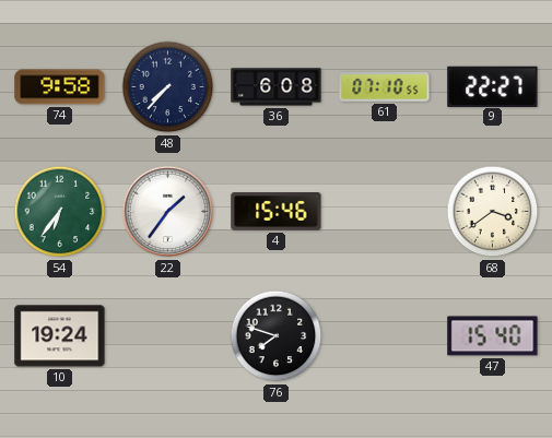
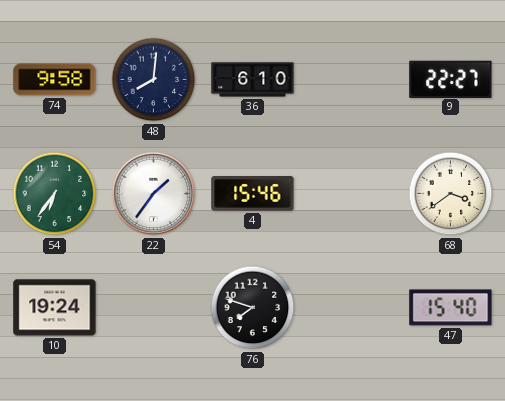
48: 7:37 -> 8:01
36: 6:08 -> 6:10
61: 07:10 -> none
